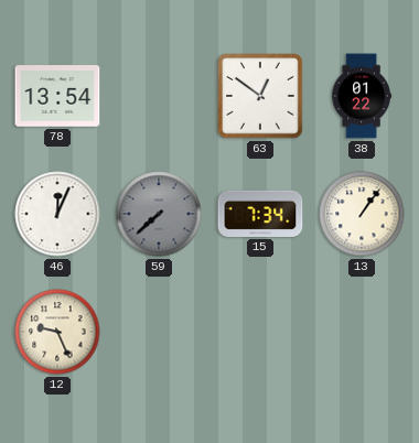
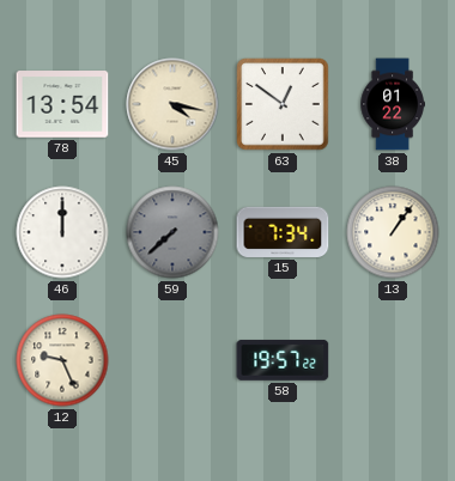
45: none -> 4:17
46: 12:04 -> 12:00
58: none -> 19:57
